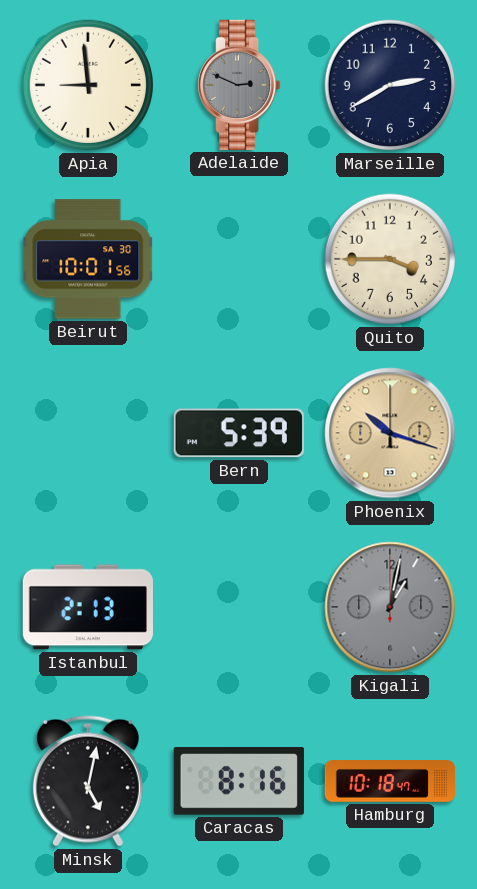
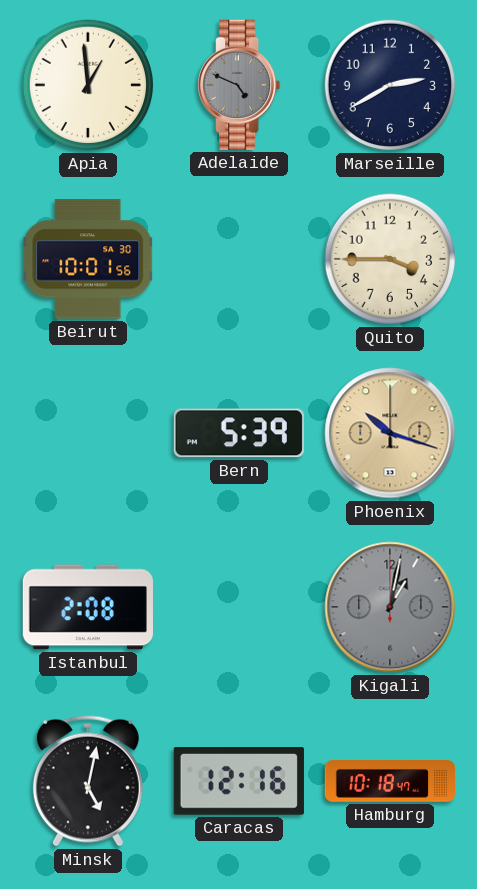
Apia: 8:59 -> 12:59
Adelaide: 2:49 -> 4:49
Istanbul: 2:13 -> 2:08
Caracas: 8:16 -> 12:16
